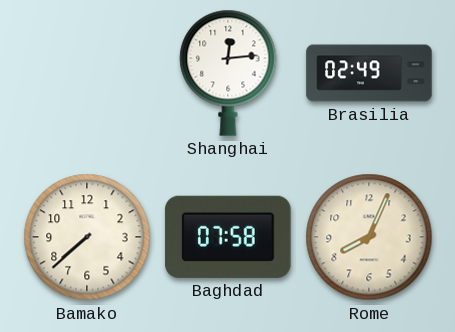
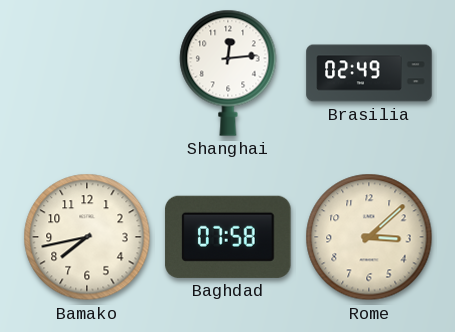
Bamako: 7:38 -> 7:43
Rome: 8:04 -> 3:08
